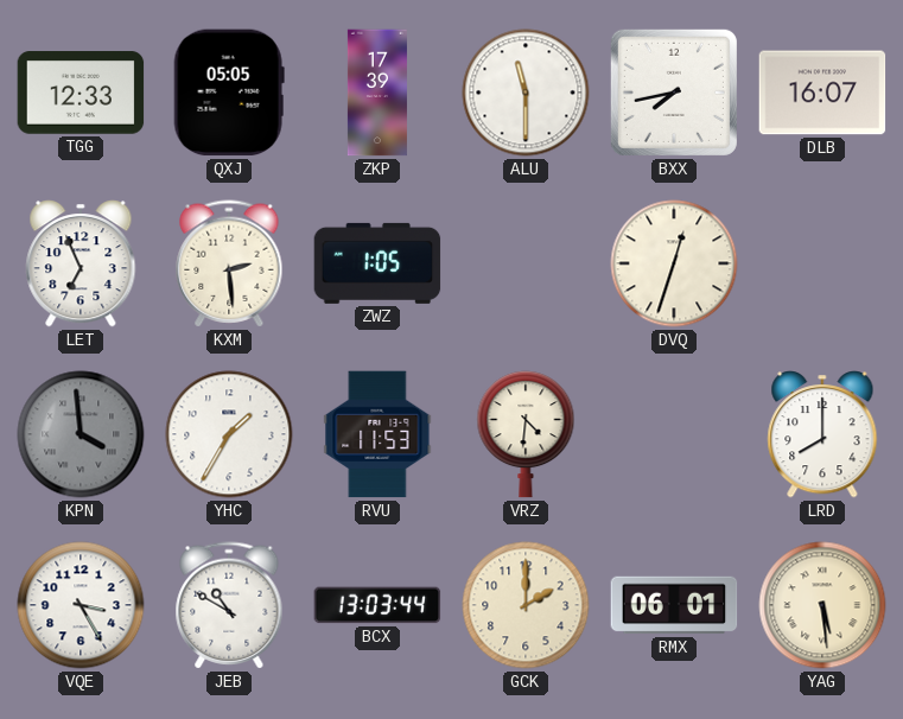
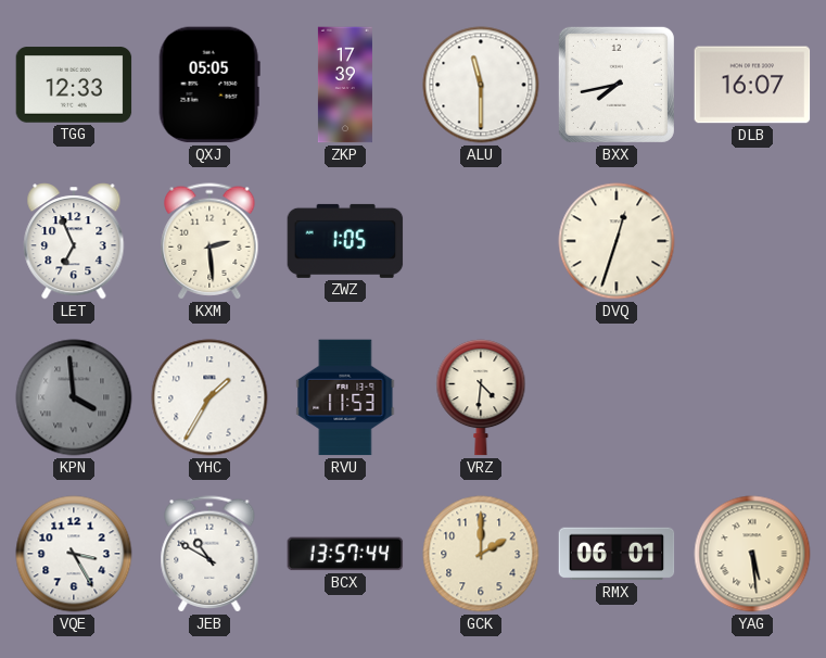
LRD: 8:00 -> none
BCX: 13:03 -> 13:57
